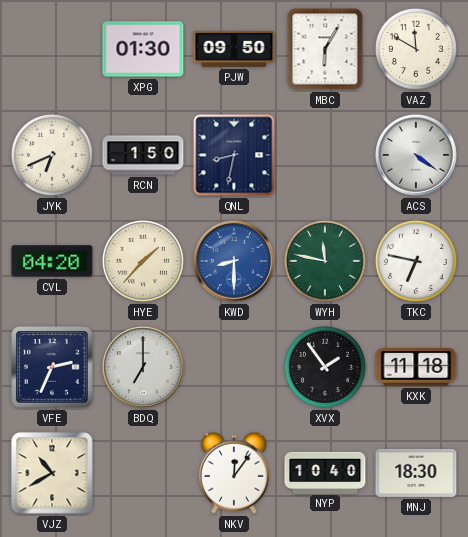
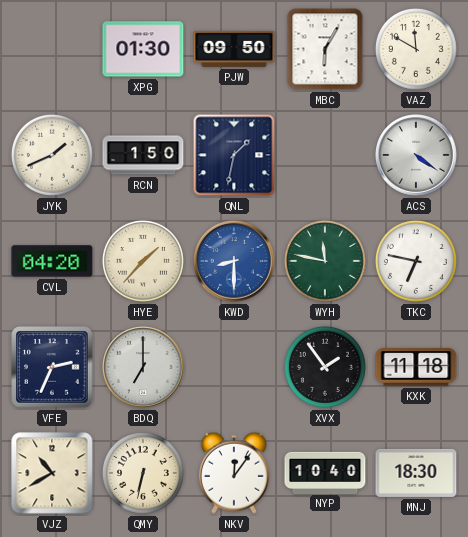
JYK: 6:41 -> 1:41
QNL: 8:32 -> 1:32
QMY: none -> 6:32
